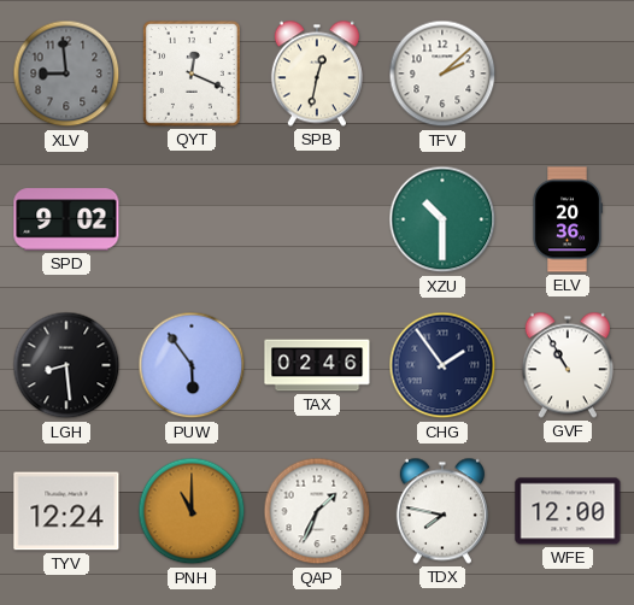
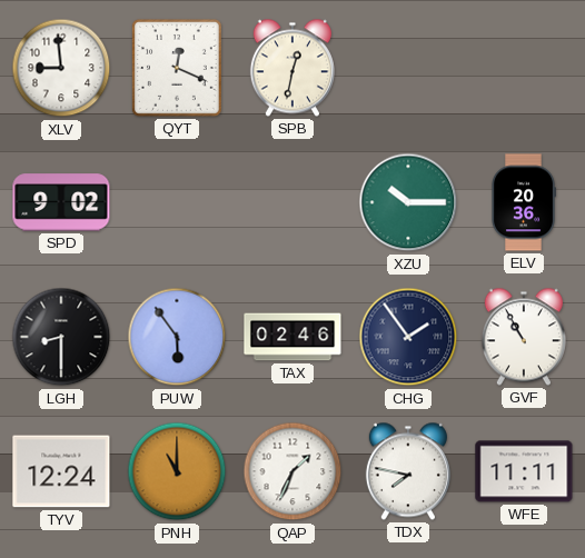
XLV dial: grey -> white
TFV: 2:08 -> none
XZU: 10:30 -> 10:15
LGH: 8:29 -> 8:30
WFE: 12:00 -> 11:11
